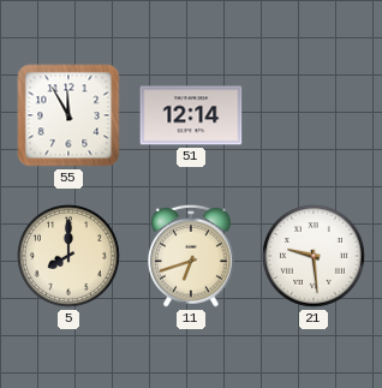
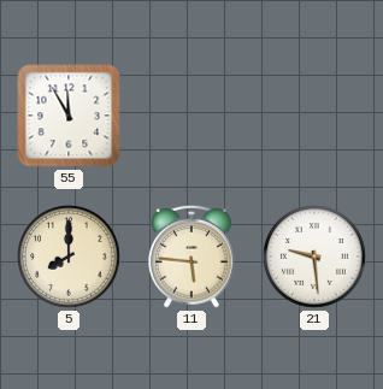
51: 12:14 -> none
11: 6:42 -> 5:46
